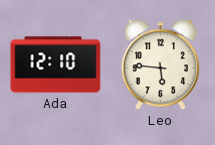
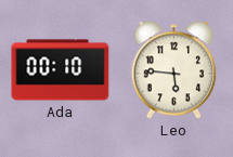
Ada: 12:10 -> 00:10
